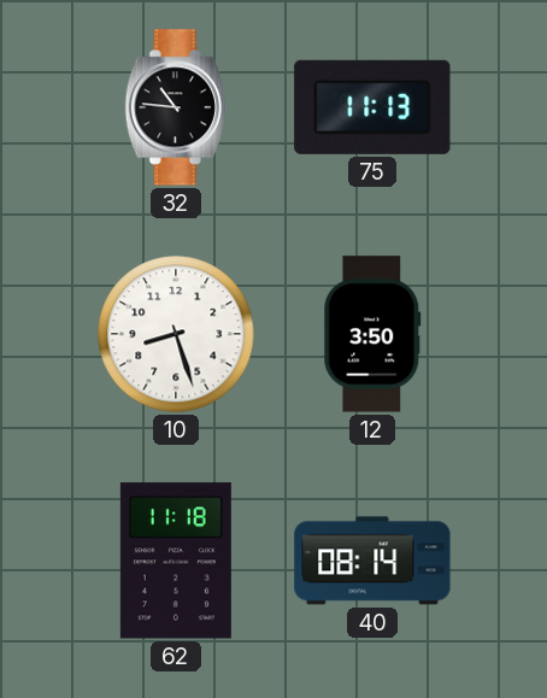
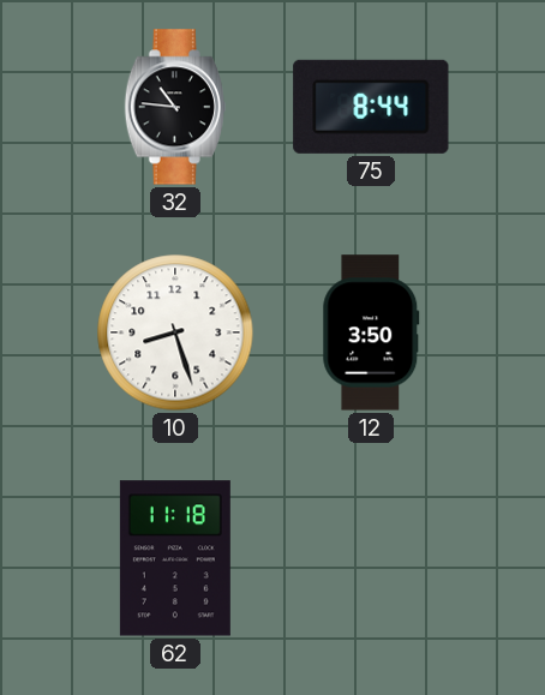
75: 11:13 -> 8:44
40: 08:14 -> none
